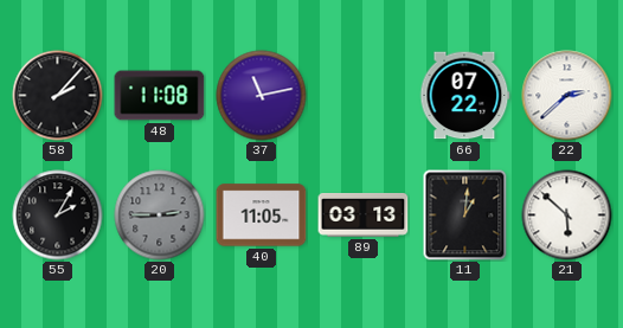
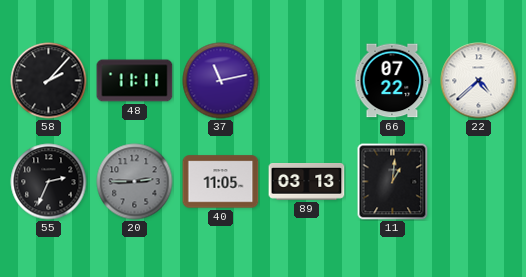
48: 11:08 -> 11:11
22: 2:38 -> 4:38
55: 2:05 -> 2:34
21: 5:52 -> none
